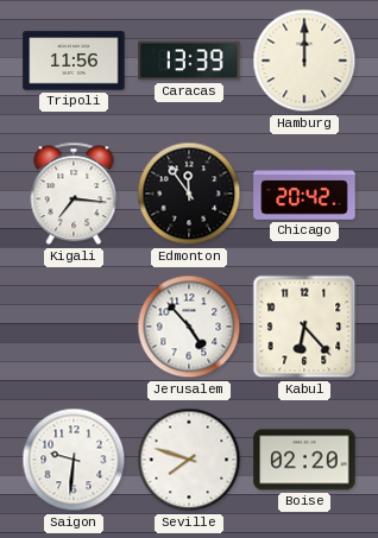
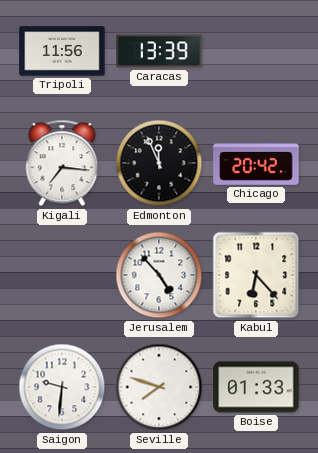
Hamburg: 12:00 -> none
Edmonton: 11:54 -> 11:56
Boise: 02:20 -> 01:33
